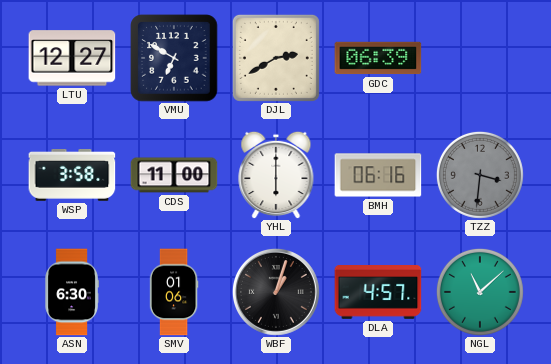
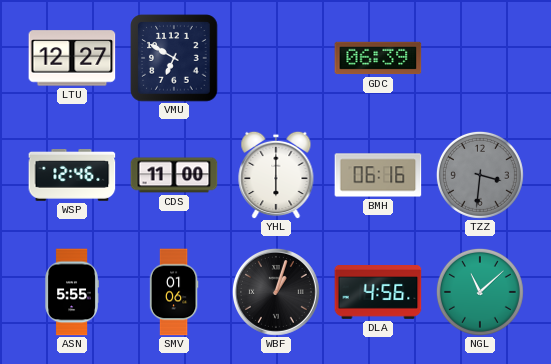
DJL: 2:40 -> none
WSP: 3:58 -> 12:46
ASN: 6:30 -> 5:55
DLA: 4:57 -> 4:56
